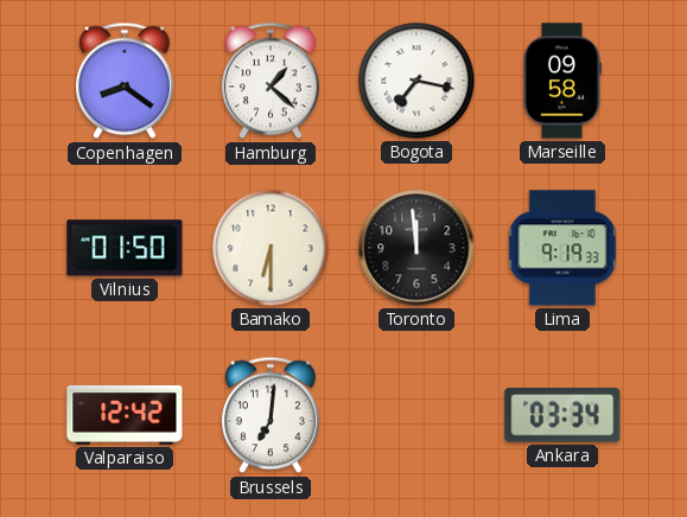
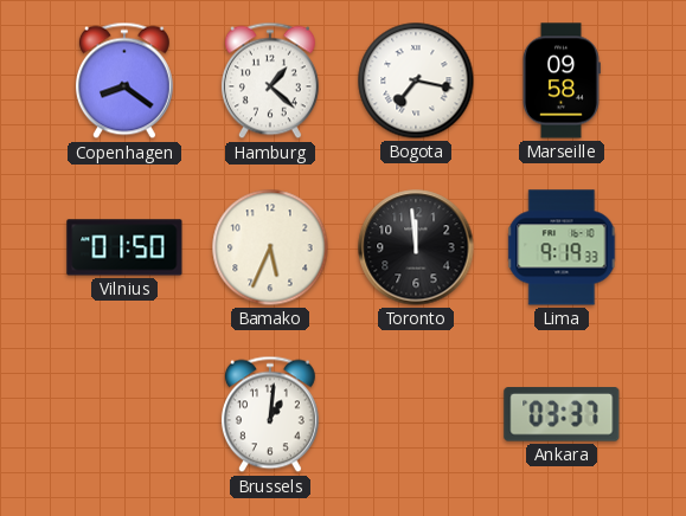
Bamako: 6:30 -> 5:34
Valparaiso: 12:42 -> none
Brussels: 7:01 -> 1:01
Ankara: 03:34 -> 03:37
